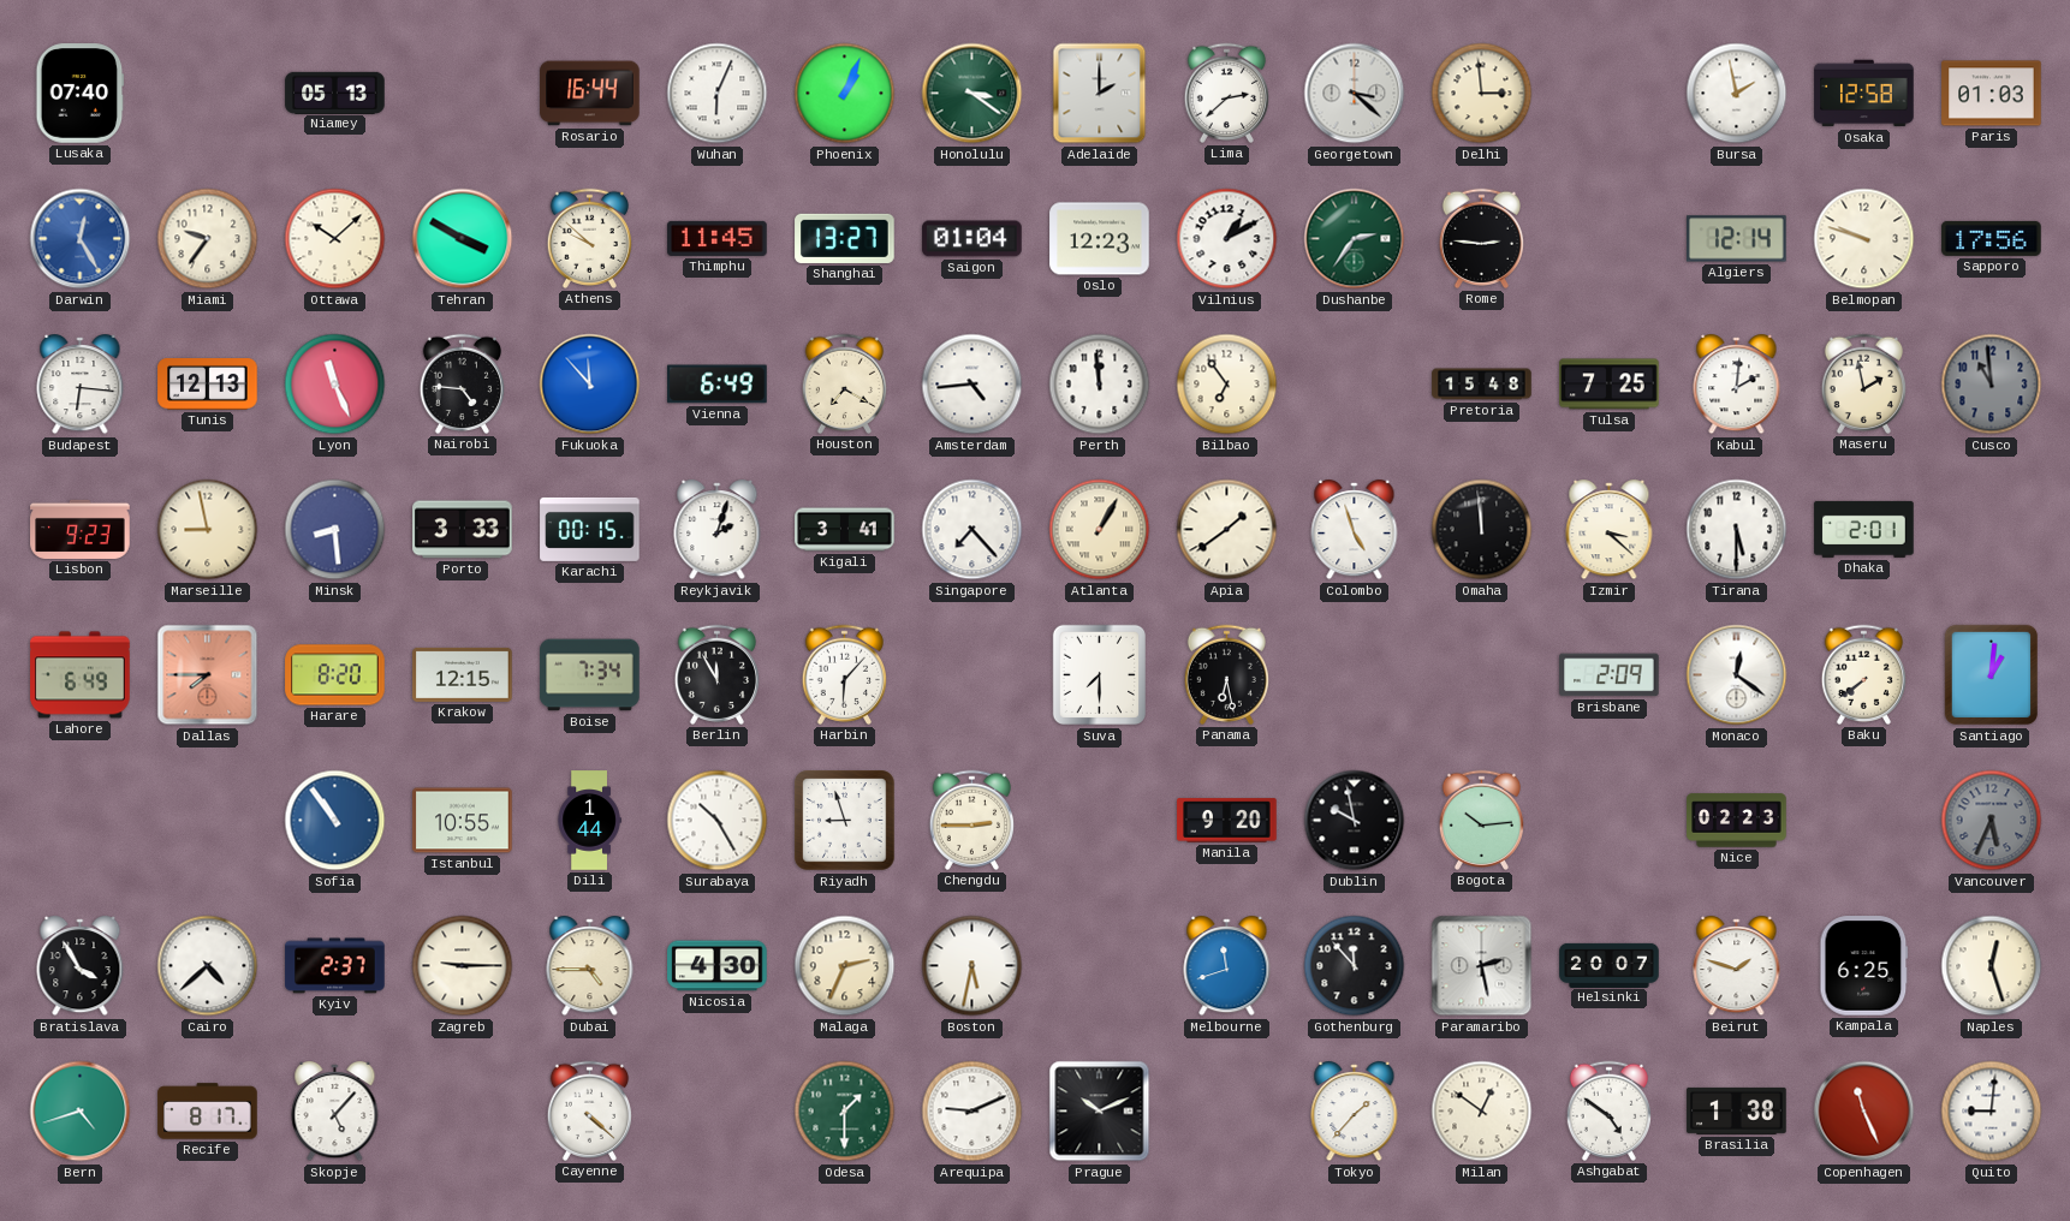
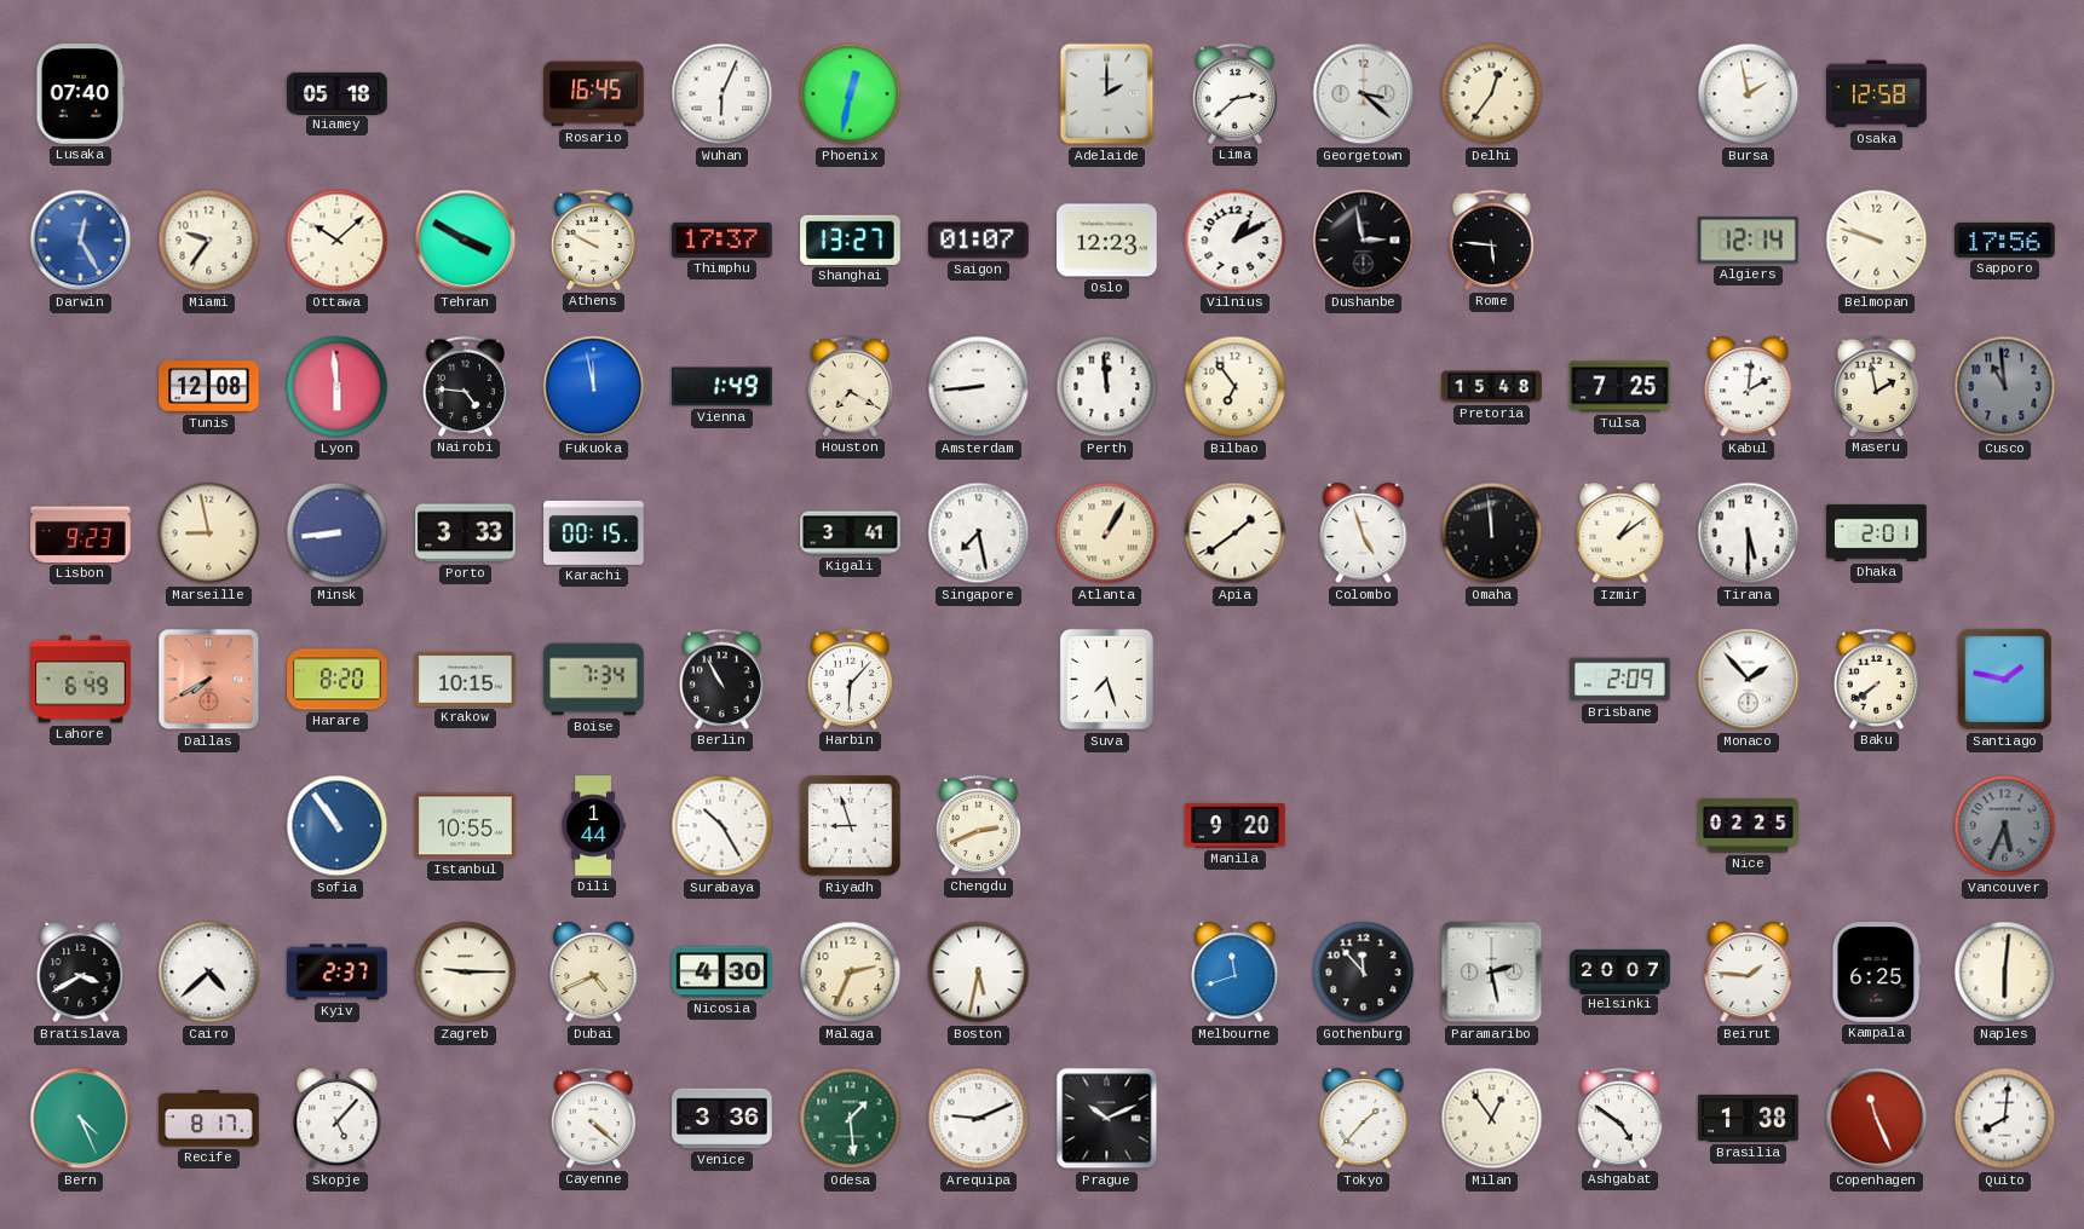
Niamey: 05:13 -> 05:18
Rosario: 16:44 -> 16:45
Phoenix: 1:04 -> 12:32
Honolulu: 3:21 -> none
Delhi: 2:59 -> 12:36
Paris: 01:03 -> none
Athens: 9:52 -> 9:50
Thimphu: 11:45 -> 17:37
Saigon: 01:04 -> 01:07
Dushanbe: 2:36 -> 2:58
Dushanbe dial: green -> black
Rome: 2:46 -> 5:46
Budapest: 6:16 -> none
Tunis: 12:13 -> 12:08
Lyon: 11:26 -> 5:59
Fukuoka: 11:53 -> 11:58
Vienna: 6:49 -> 1:49
Amsterdam: 4:44 -> 8:44
Minsk: 8:29 -> 8:44
Reykjavik: 2:03 -> none
Singapore: 7:23 -> 7:28
Izmir: 3:22 -> 1:09
Dallas: 7:45 -> 7:40
Krakow: 12:15 -> 10:15
Berlin: 11:55 -> 10:55
Suva: 7:30 -> 7:27
Panama: 6:28 -> none
Monaco: 12:21 -> 1:53
Santiago: 1:01 -> 1:47
Chengdu: 2:45 -> 2:41
Dublin: 9:58 -> none
Bogota: 10:14 -> none
Nice: 02:23 -> 02:25
Bratislava: 3:55 -> 3:40
Dubai: 4:45 -> 4:41
Beirut: 1:48 -> 1:46
Naples: 12:27 -> 6:01
Bern: 4:42 -> 4:26
Venice: none -> 3:36
Odesa: 1:30 -> 1:29
Milan: 12:51 -> 12:54
Quito: 9:01 -> 8:01
